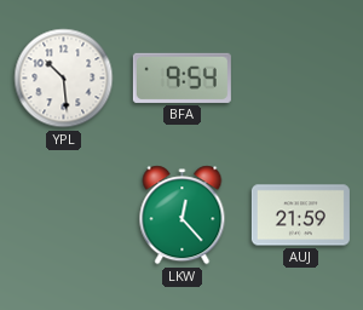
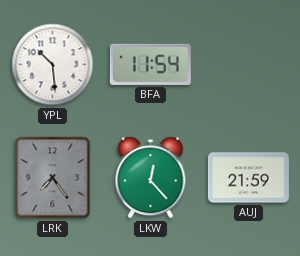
BFA: 9:54 -> 11:54
LRK: none -> 7:24
